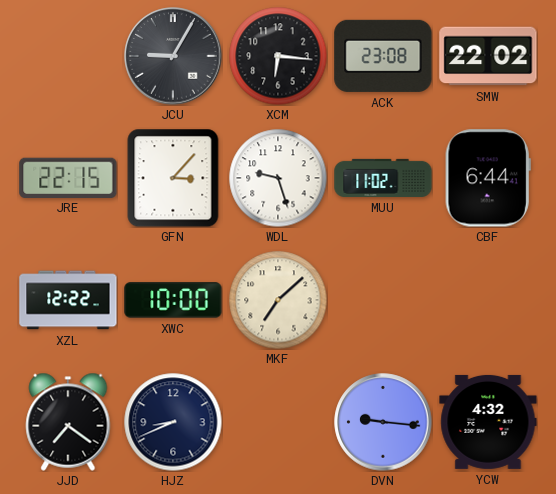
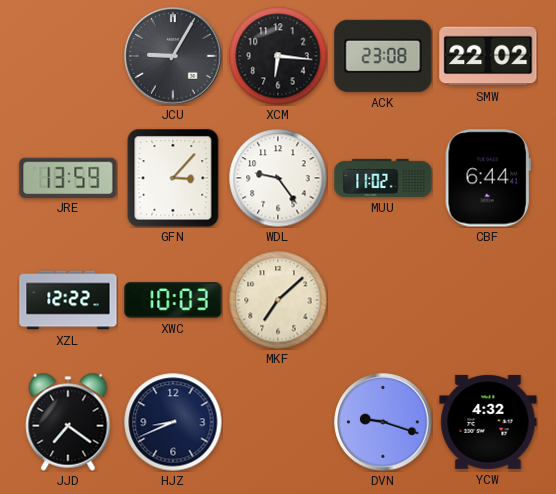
JRE: 22:15 -> 13:59
WDL: 9:27 -> 9:24
XWC: 10:00 -> 10:03
DVN: 9:16 -> 9:18
